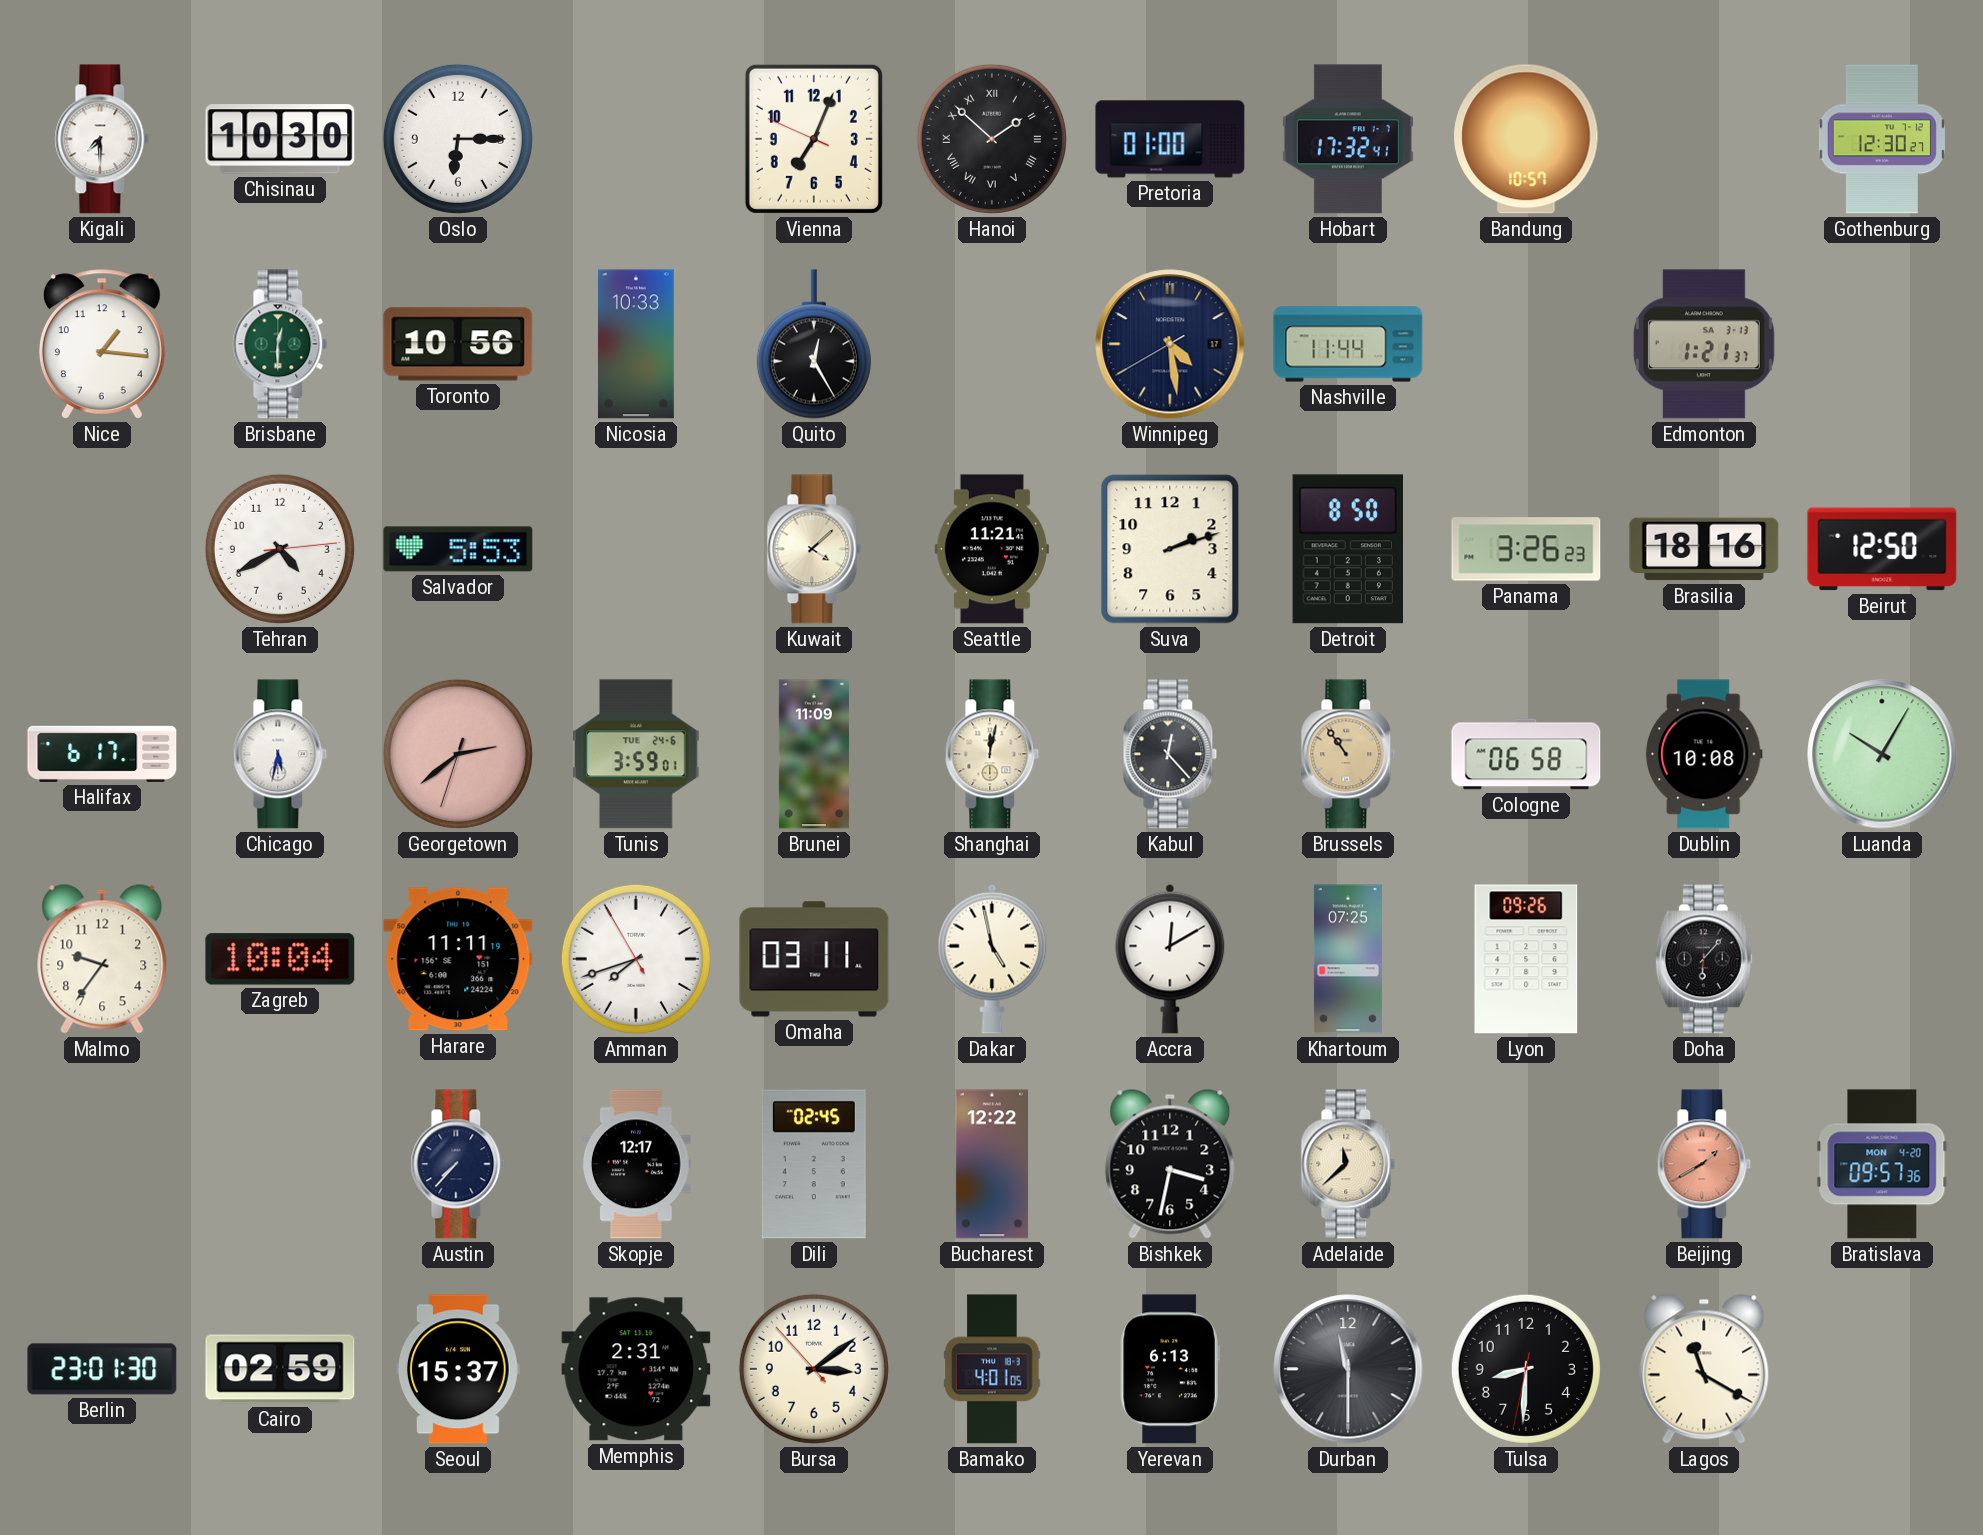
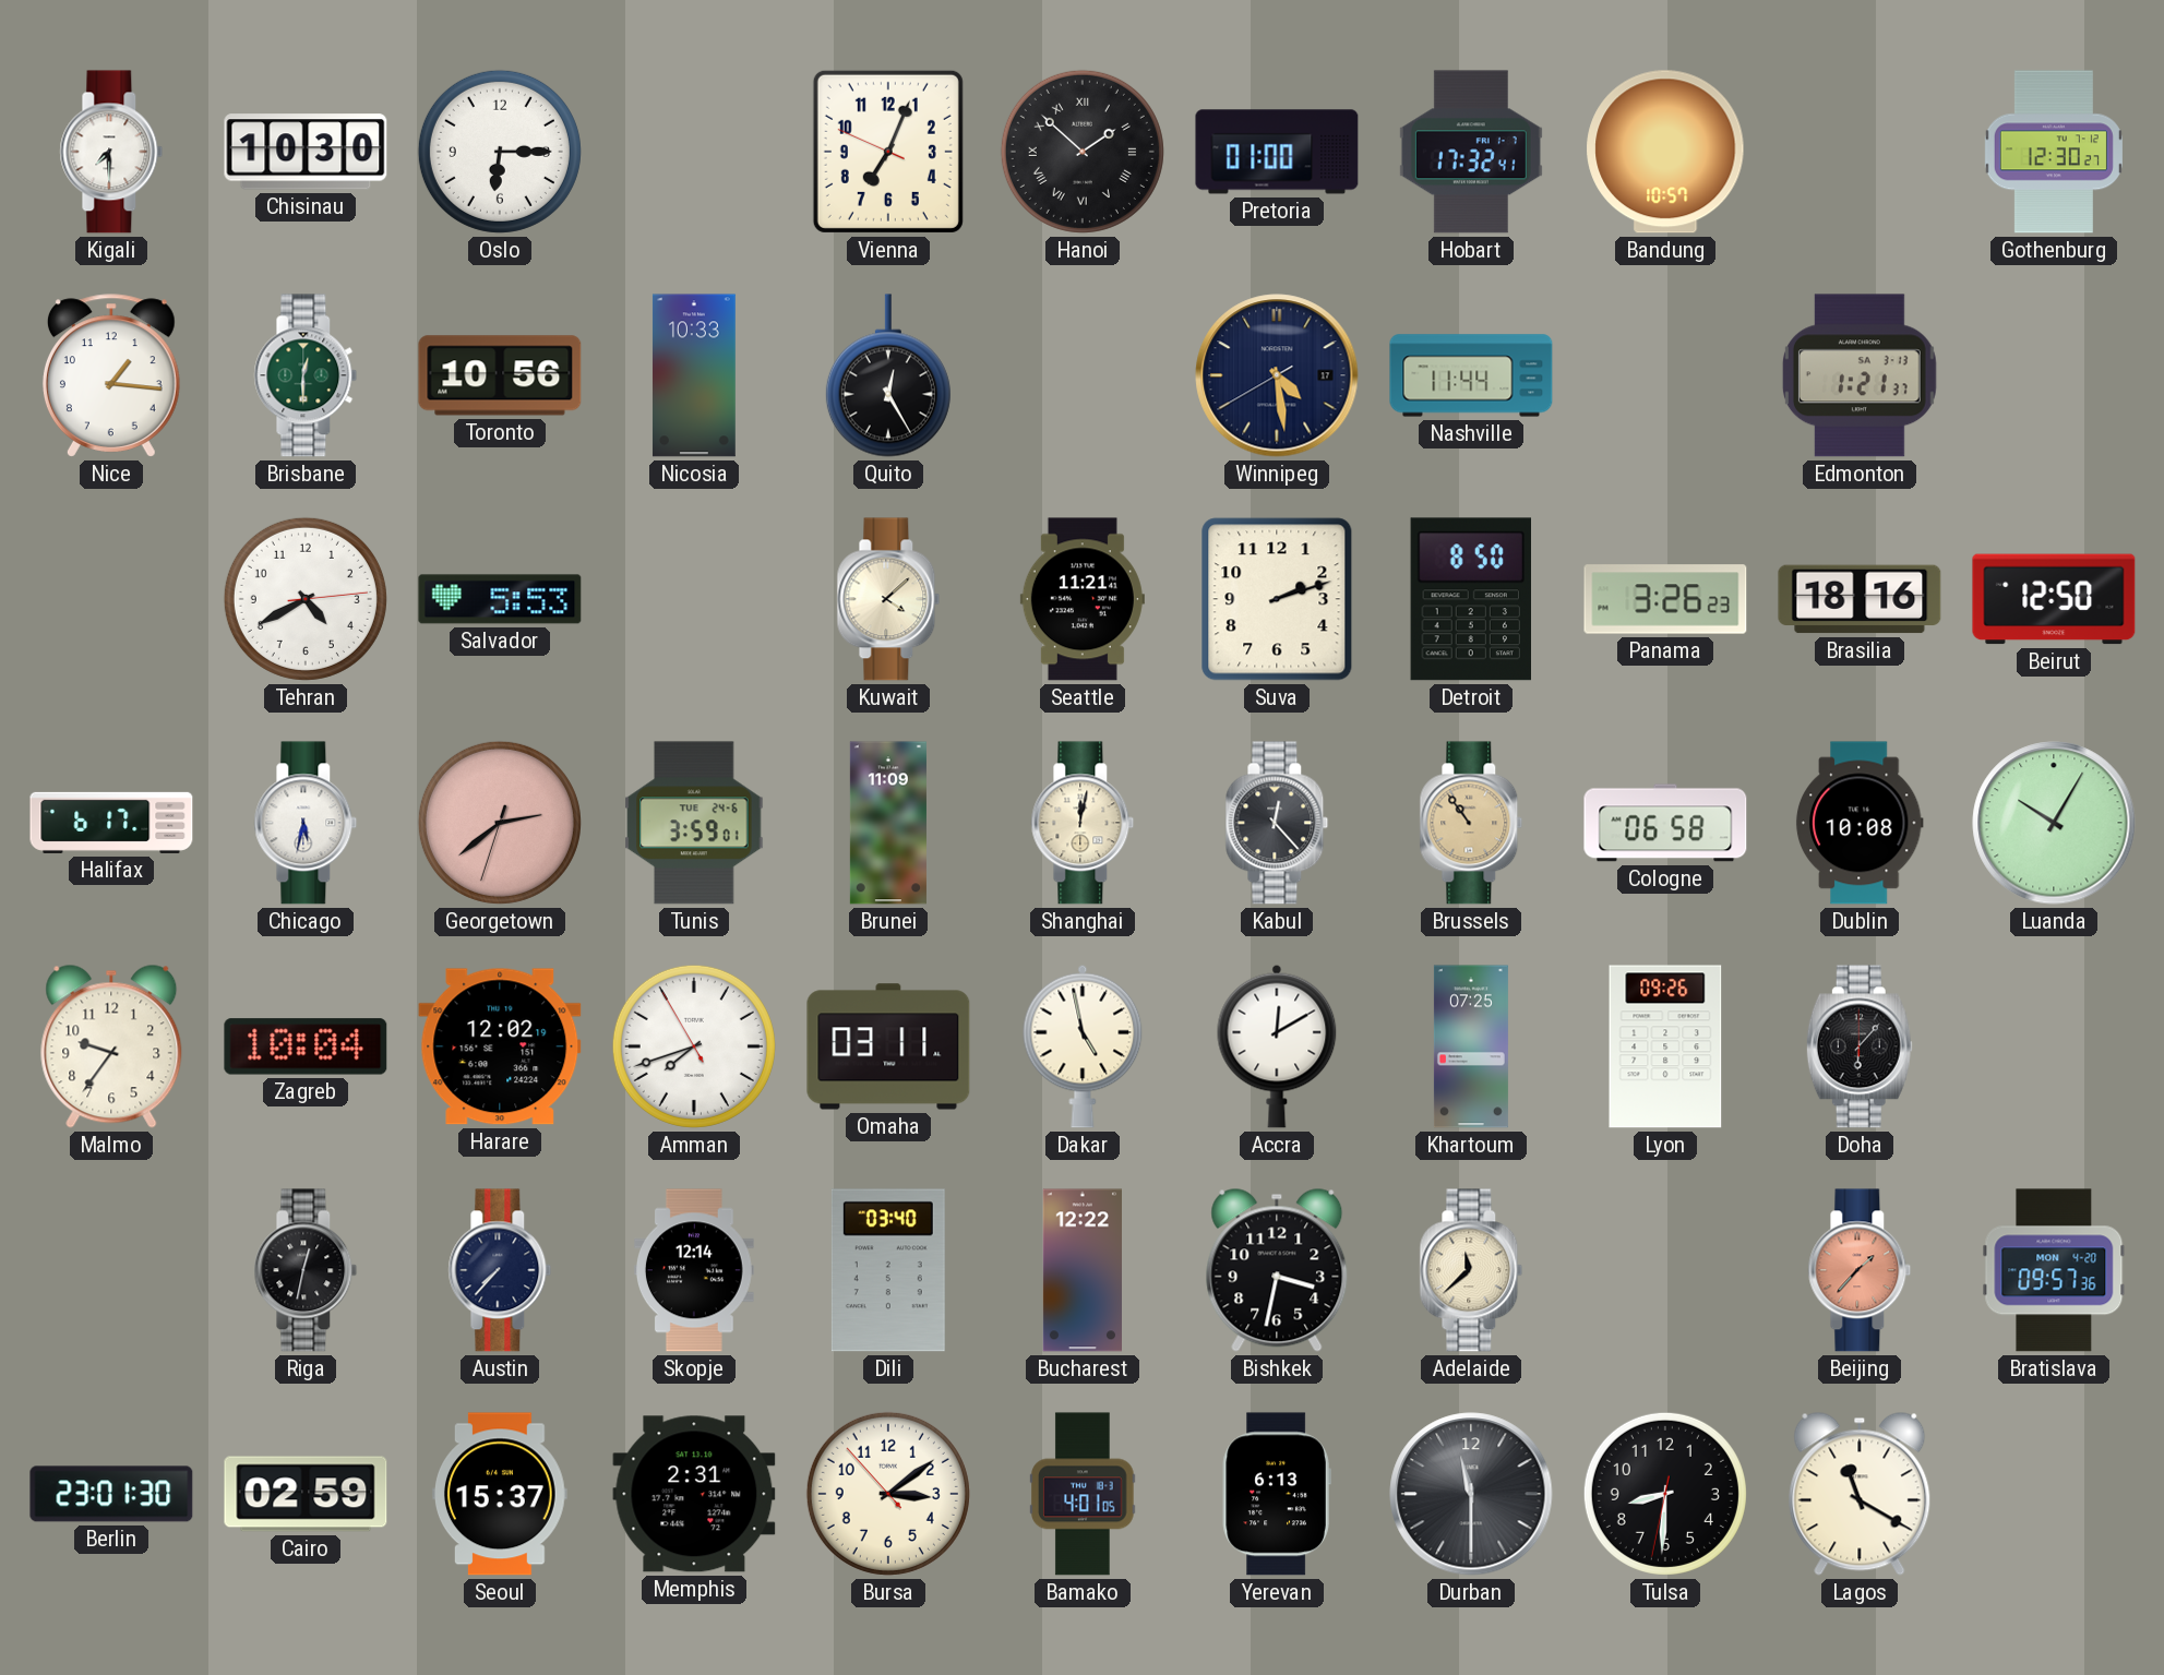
Harare: 11:11 -> 12:02
Riga: none -> 12:32
Skopje: 12:17 -> 12:14
Dili: 02:45 -> 03:40
Beijing: 1:40 -> 1:37
